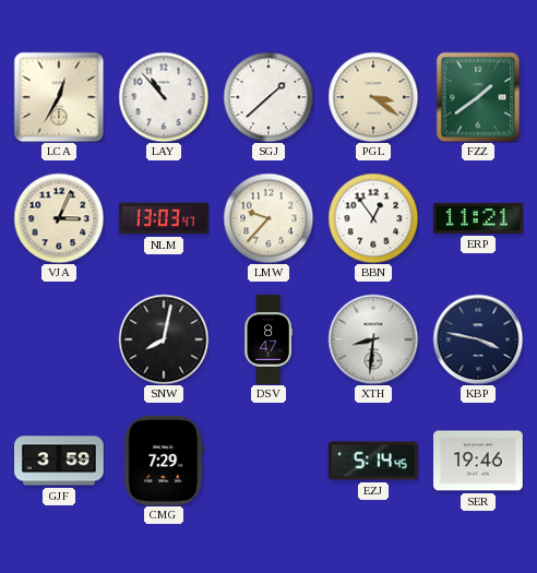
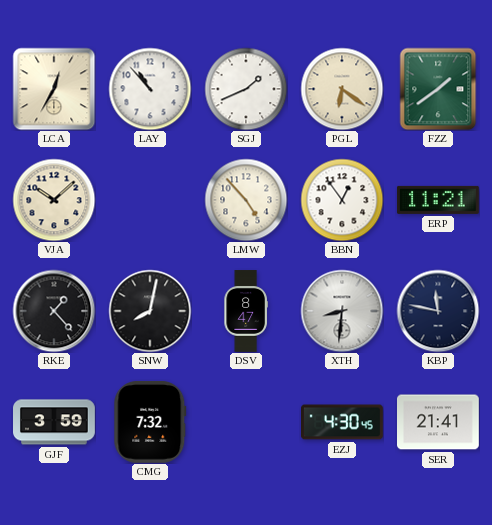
SGJ: 1:38 -> 1:41
PGL: 3:21 -> 6:21
VJA: 3:04 -> 10:08
NLM: 13:03 -> none
LMW: 9:37 -> 4:53
RKE: none -> 1:23
KBP: 3:47 -> 11:47
CMG: 7:29 -> 7:32
EZJ: 5:14 -> 4:30
SER: 19:46 -> 21:41
